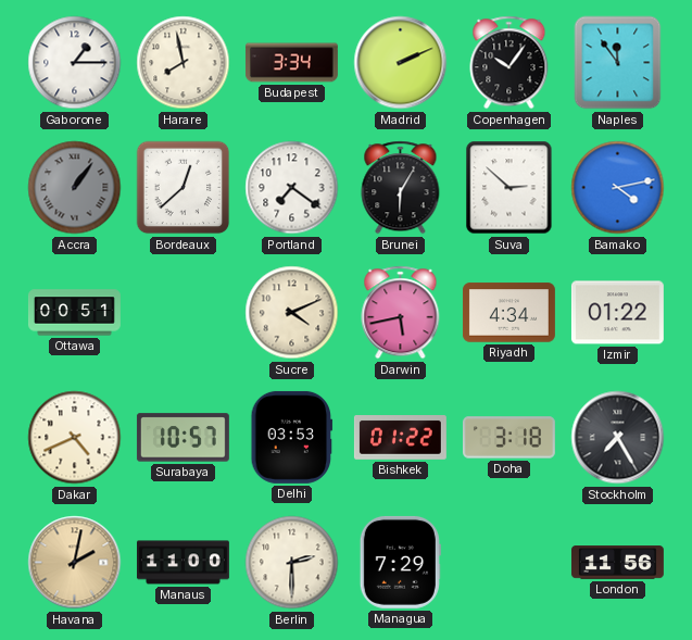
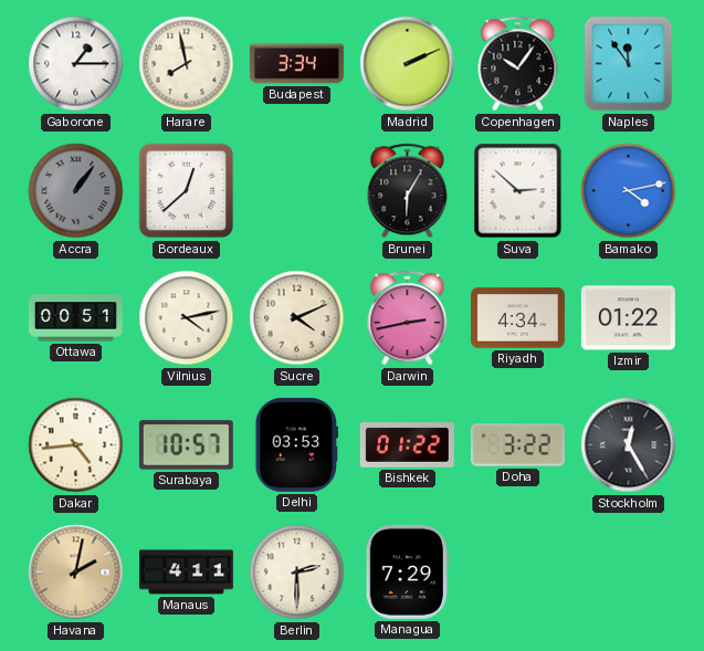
Portland: 7:21 -> none
Vilnius: none -> 4:13
Darwin: 5:43 -> 2:43
Dakar: 4:41 -> 4:44
Doha: 3:18 -> 3:22
Stockholm: 7:25 -> 12:25
Manaus: 11:00 -> 4:11
London: 11:56 -> none
